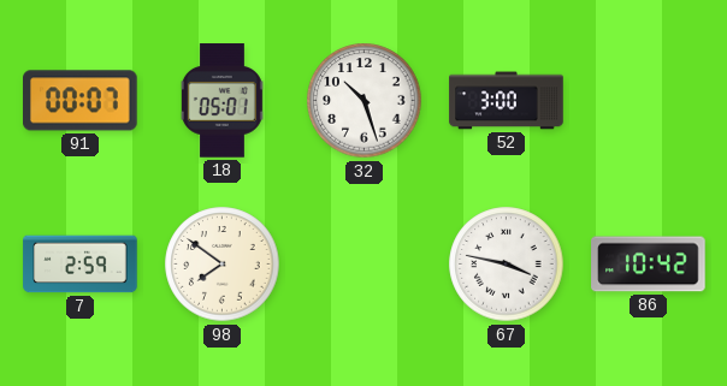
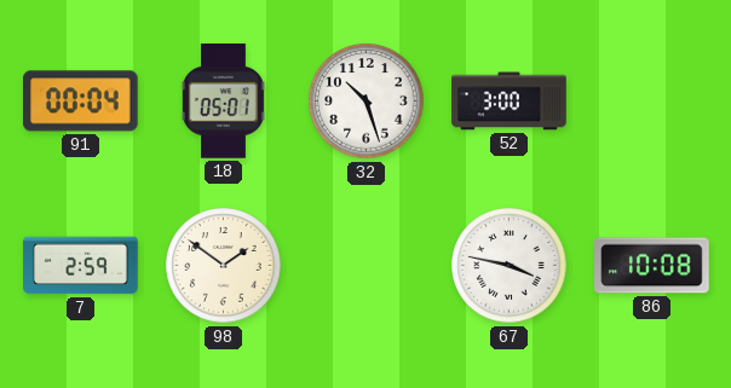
91: 00:07 -> 00:04
98: 7:51 -> 1:51
86: 10:42 -> 10:08
